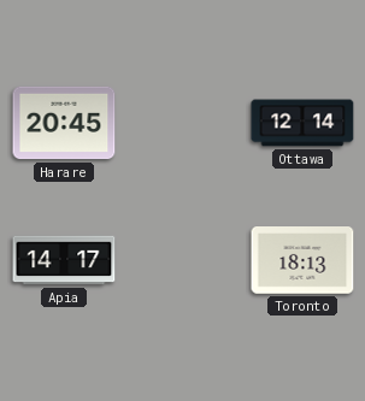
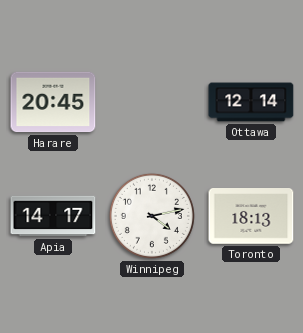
Winnipeg: none -> 4:13
